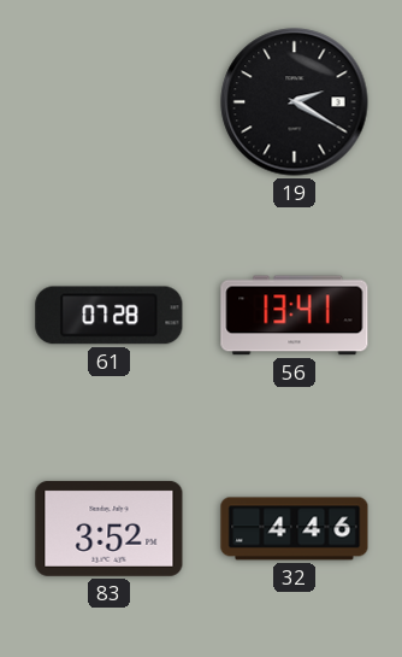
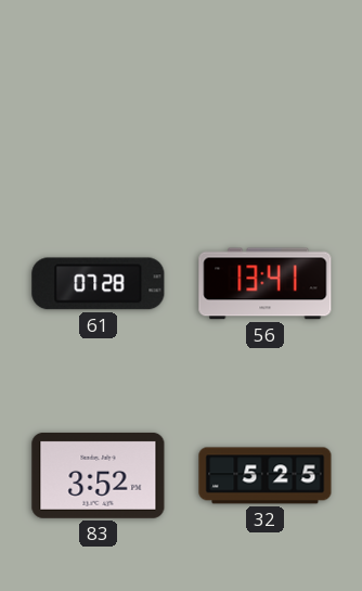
19: 2:20 -> none
32: 4:46 -> 5:25
